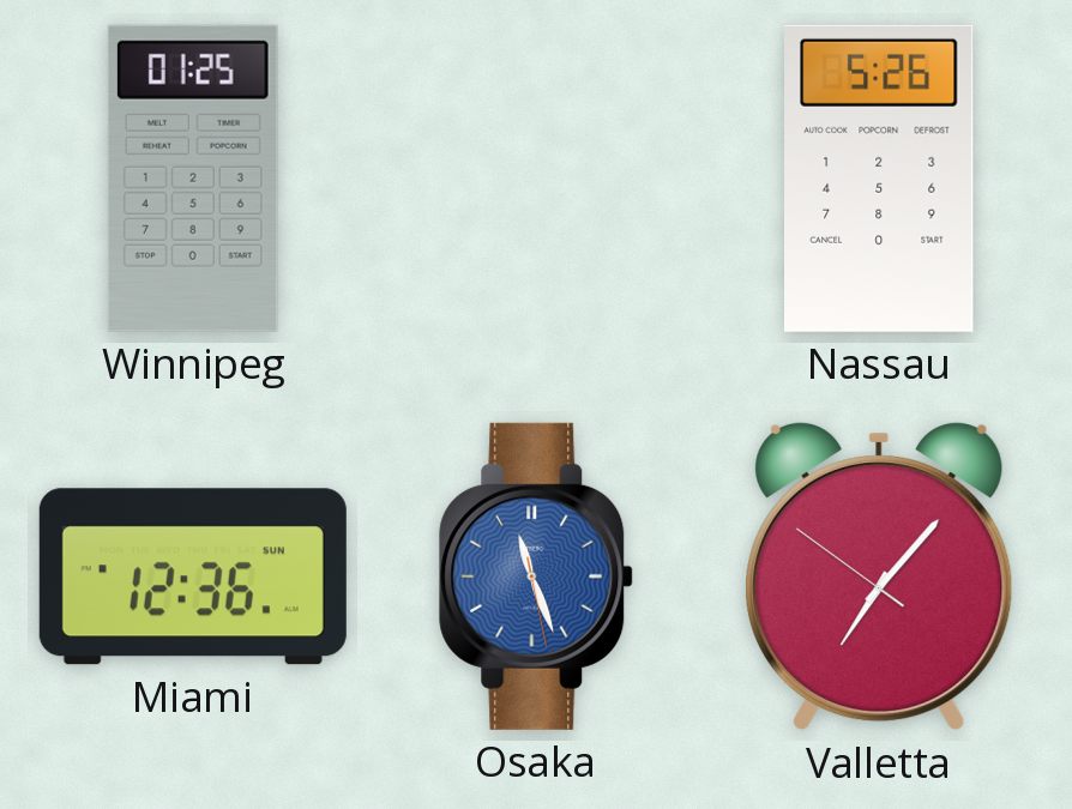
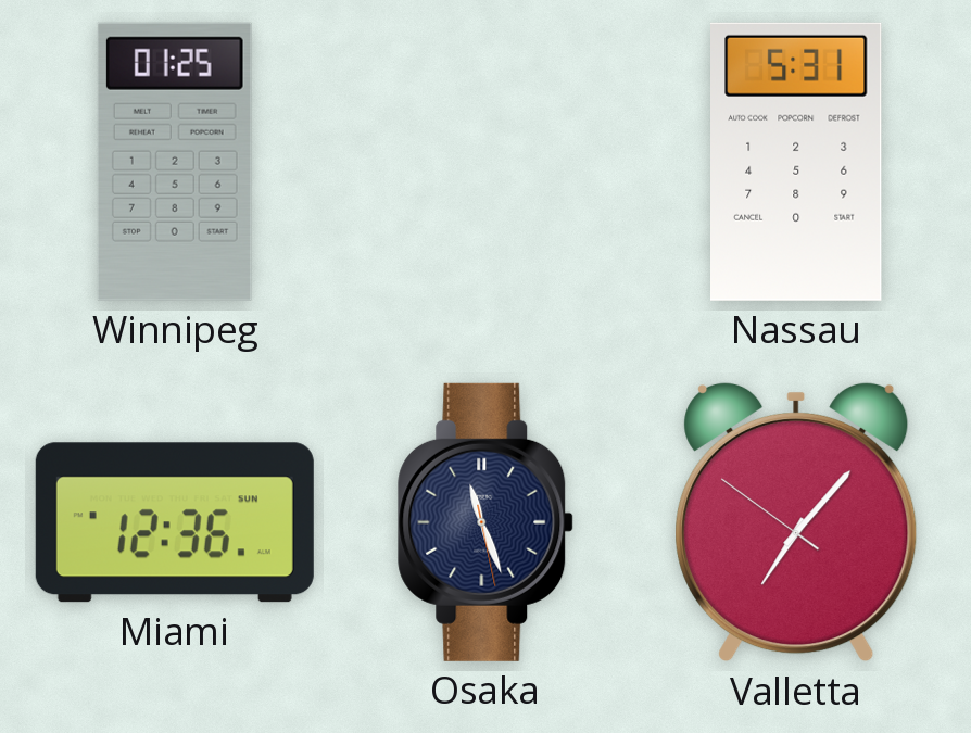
Nassau: 5:26 -> 5:31
Osaka dial: blue -> navy
